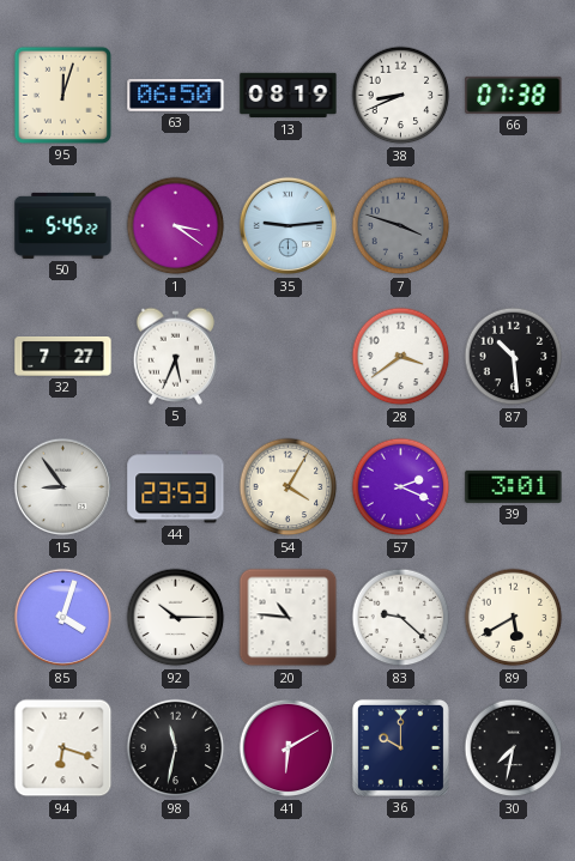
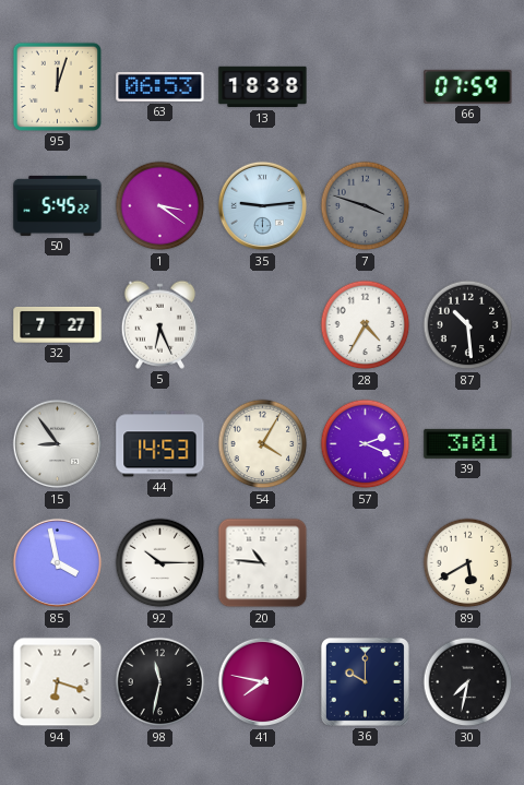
63: 06:50 -> 06:53
13: 08:19 -> 18:38
38: 8:41 -> none
66: 07:38 -> 07:59
5: 5:34 -> 6:26
28: 3:39 -> 4:35
44: 23:53 -> 14:53
85: 4:03 -> 3:58
83: 9:22 -> none
41: 6:10 -> 7:47
